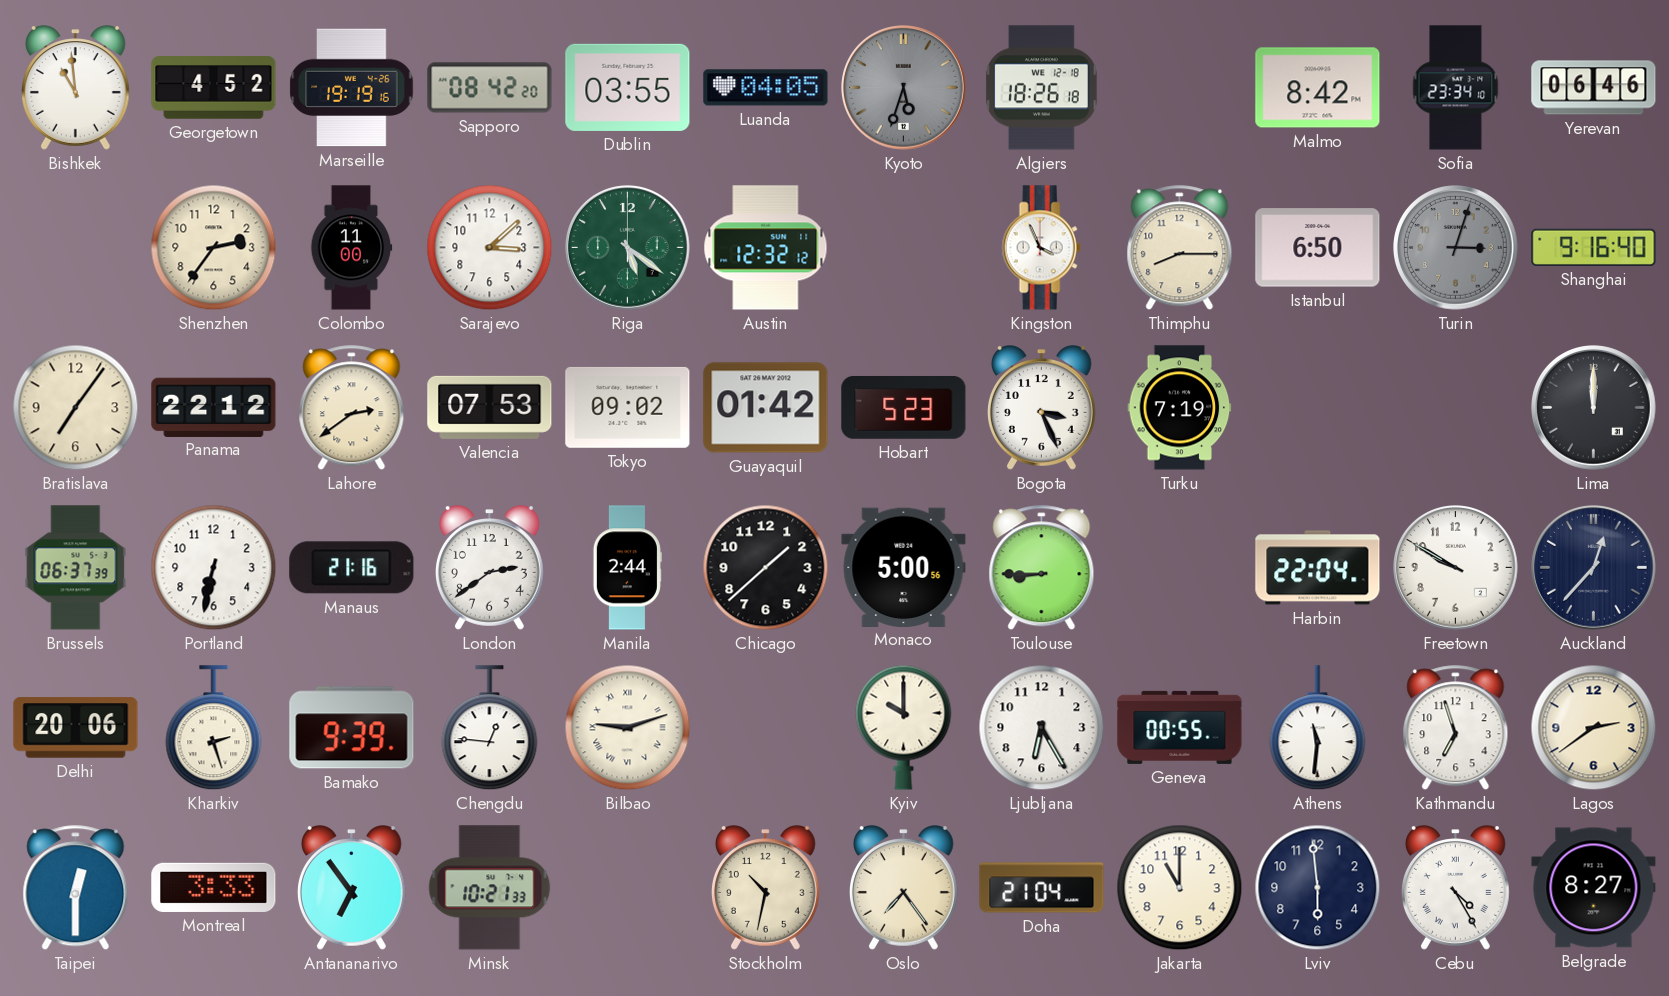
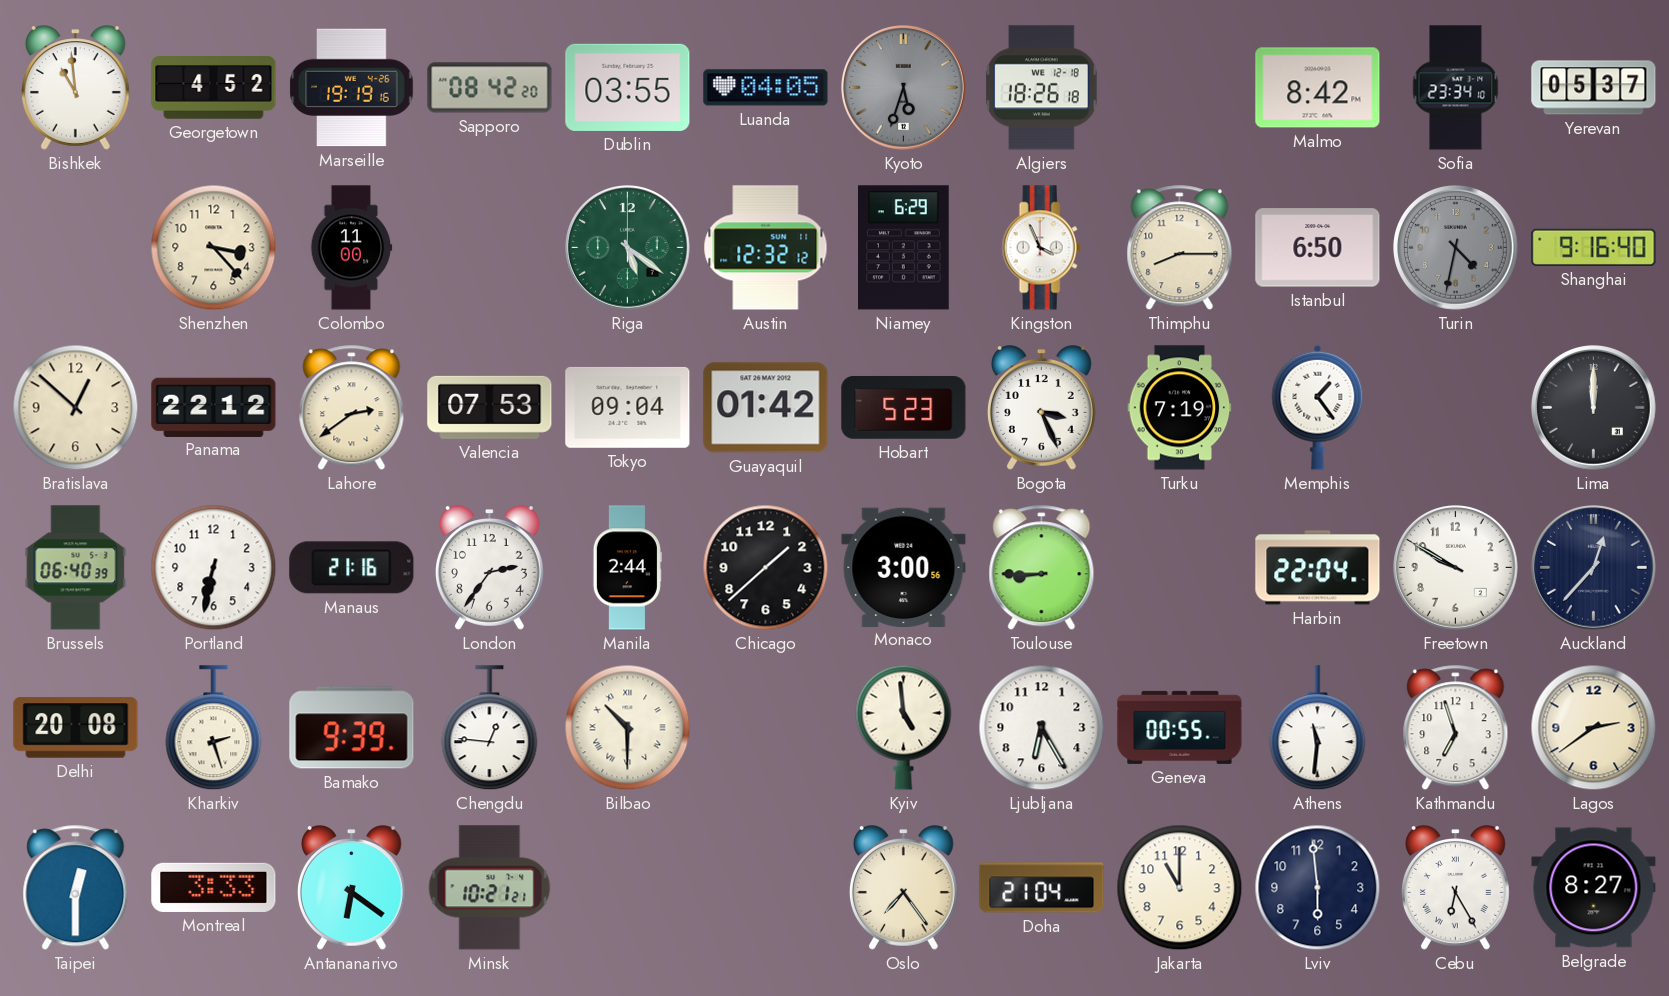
Yerevan: 06:46 -> 05:37
Shenzhen: 2:36 -> 3:23
Sarajevo: 3:08 -> none
Niamey: none -> 6:29
Turin: 3:03 -> 4:32
Bratislava: 7:06 -> 12:52
Tokyo: 09:02 -> 09:04
Memphis: none -> 1:24
Brussels: 06:37 -> 06:40
London: 2:39 -> 2:36
Monaco: 5:00 -> 3:00
Delhi: 20:06 -> 20:08
Bilbao: 9:12 -> 10:30
Kyiv: 10:00 -> 4:59
Antananarivo: 6:54 -> 6:21
Minsk: 10:21:33 -> 10:21:21
Stockholm: 10:32 -> none
Cebu: 4:25 -> 6:25
